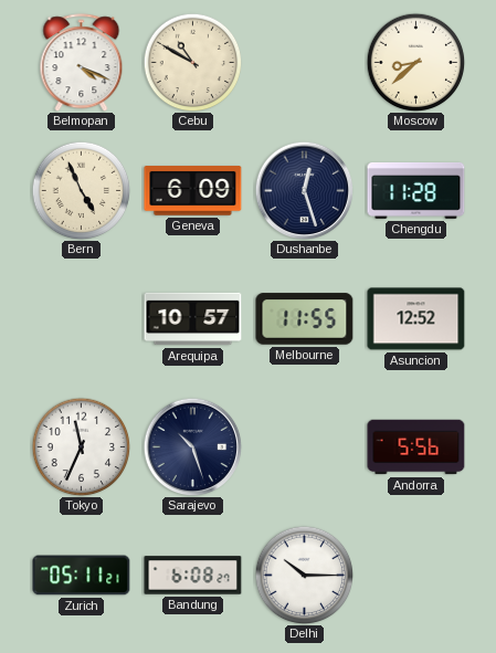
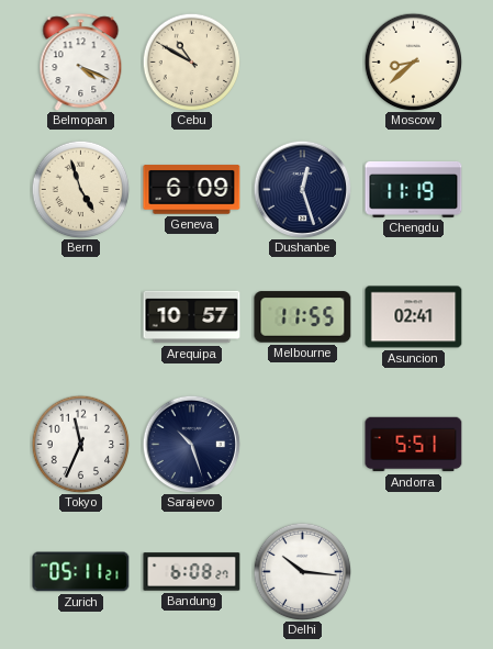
Bern: 4:56 -> 4:57
Chengdu: 11:28 -> 11:19
Asuncion: 12:52 -> 02:41
Andorra: 5:56 -> 5:51
Delhi: 10:15 -> 10:16
